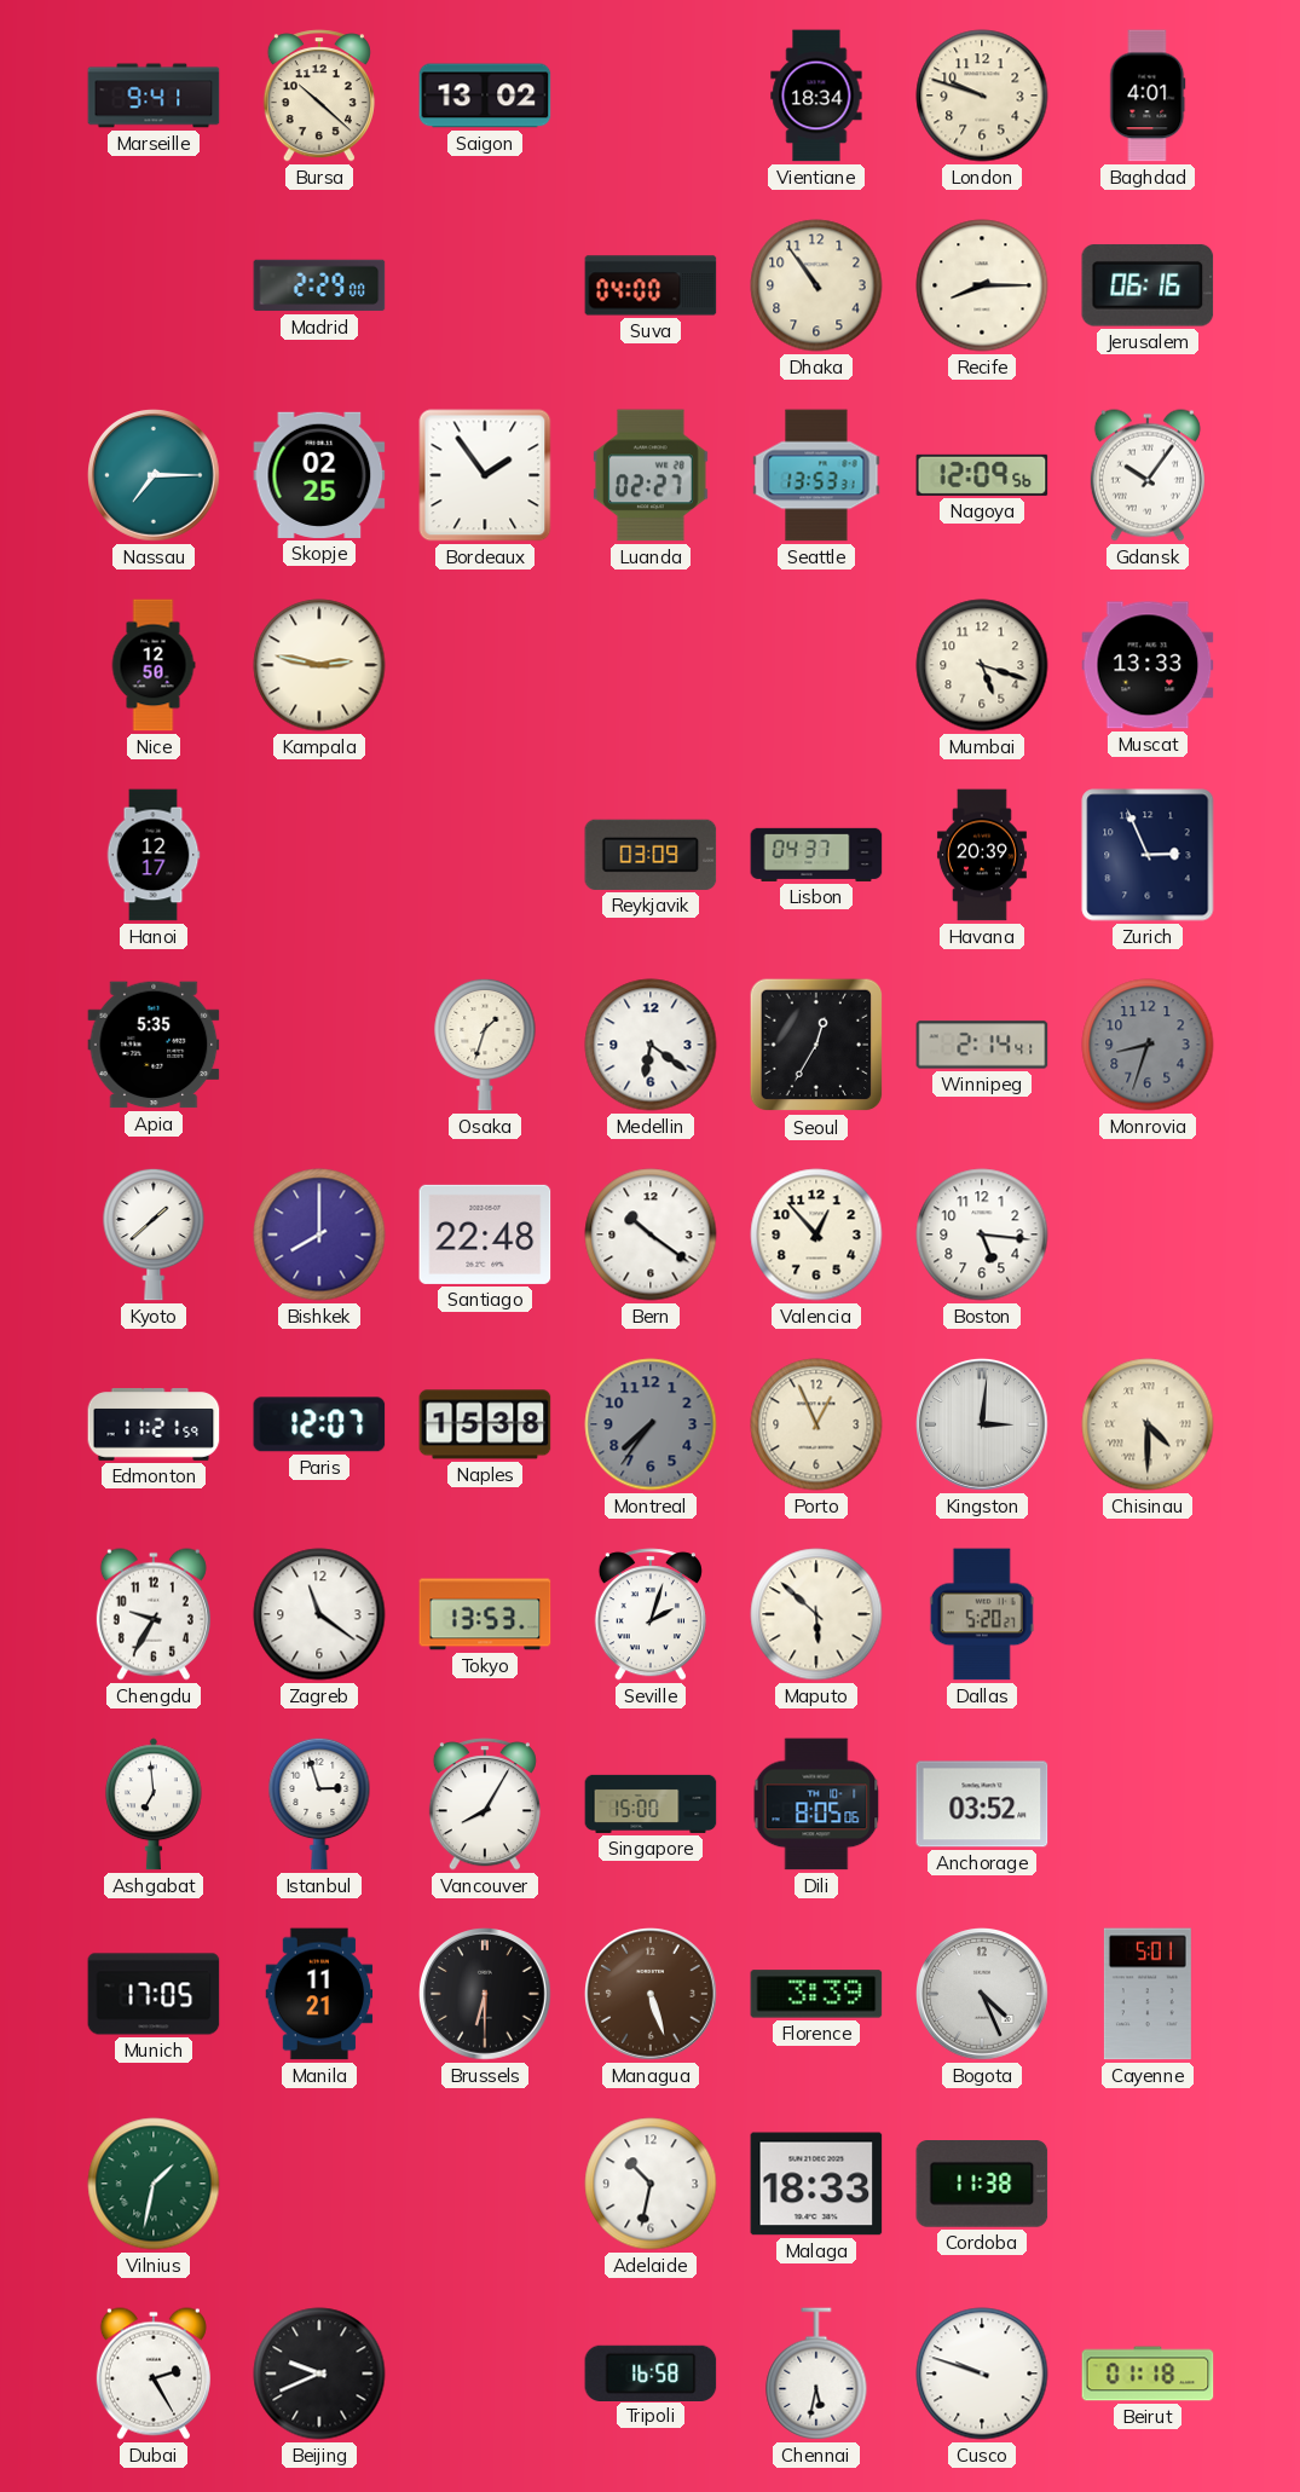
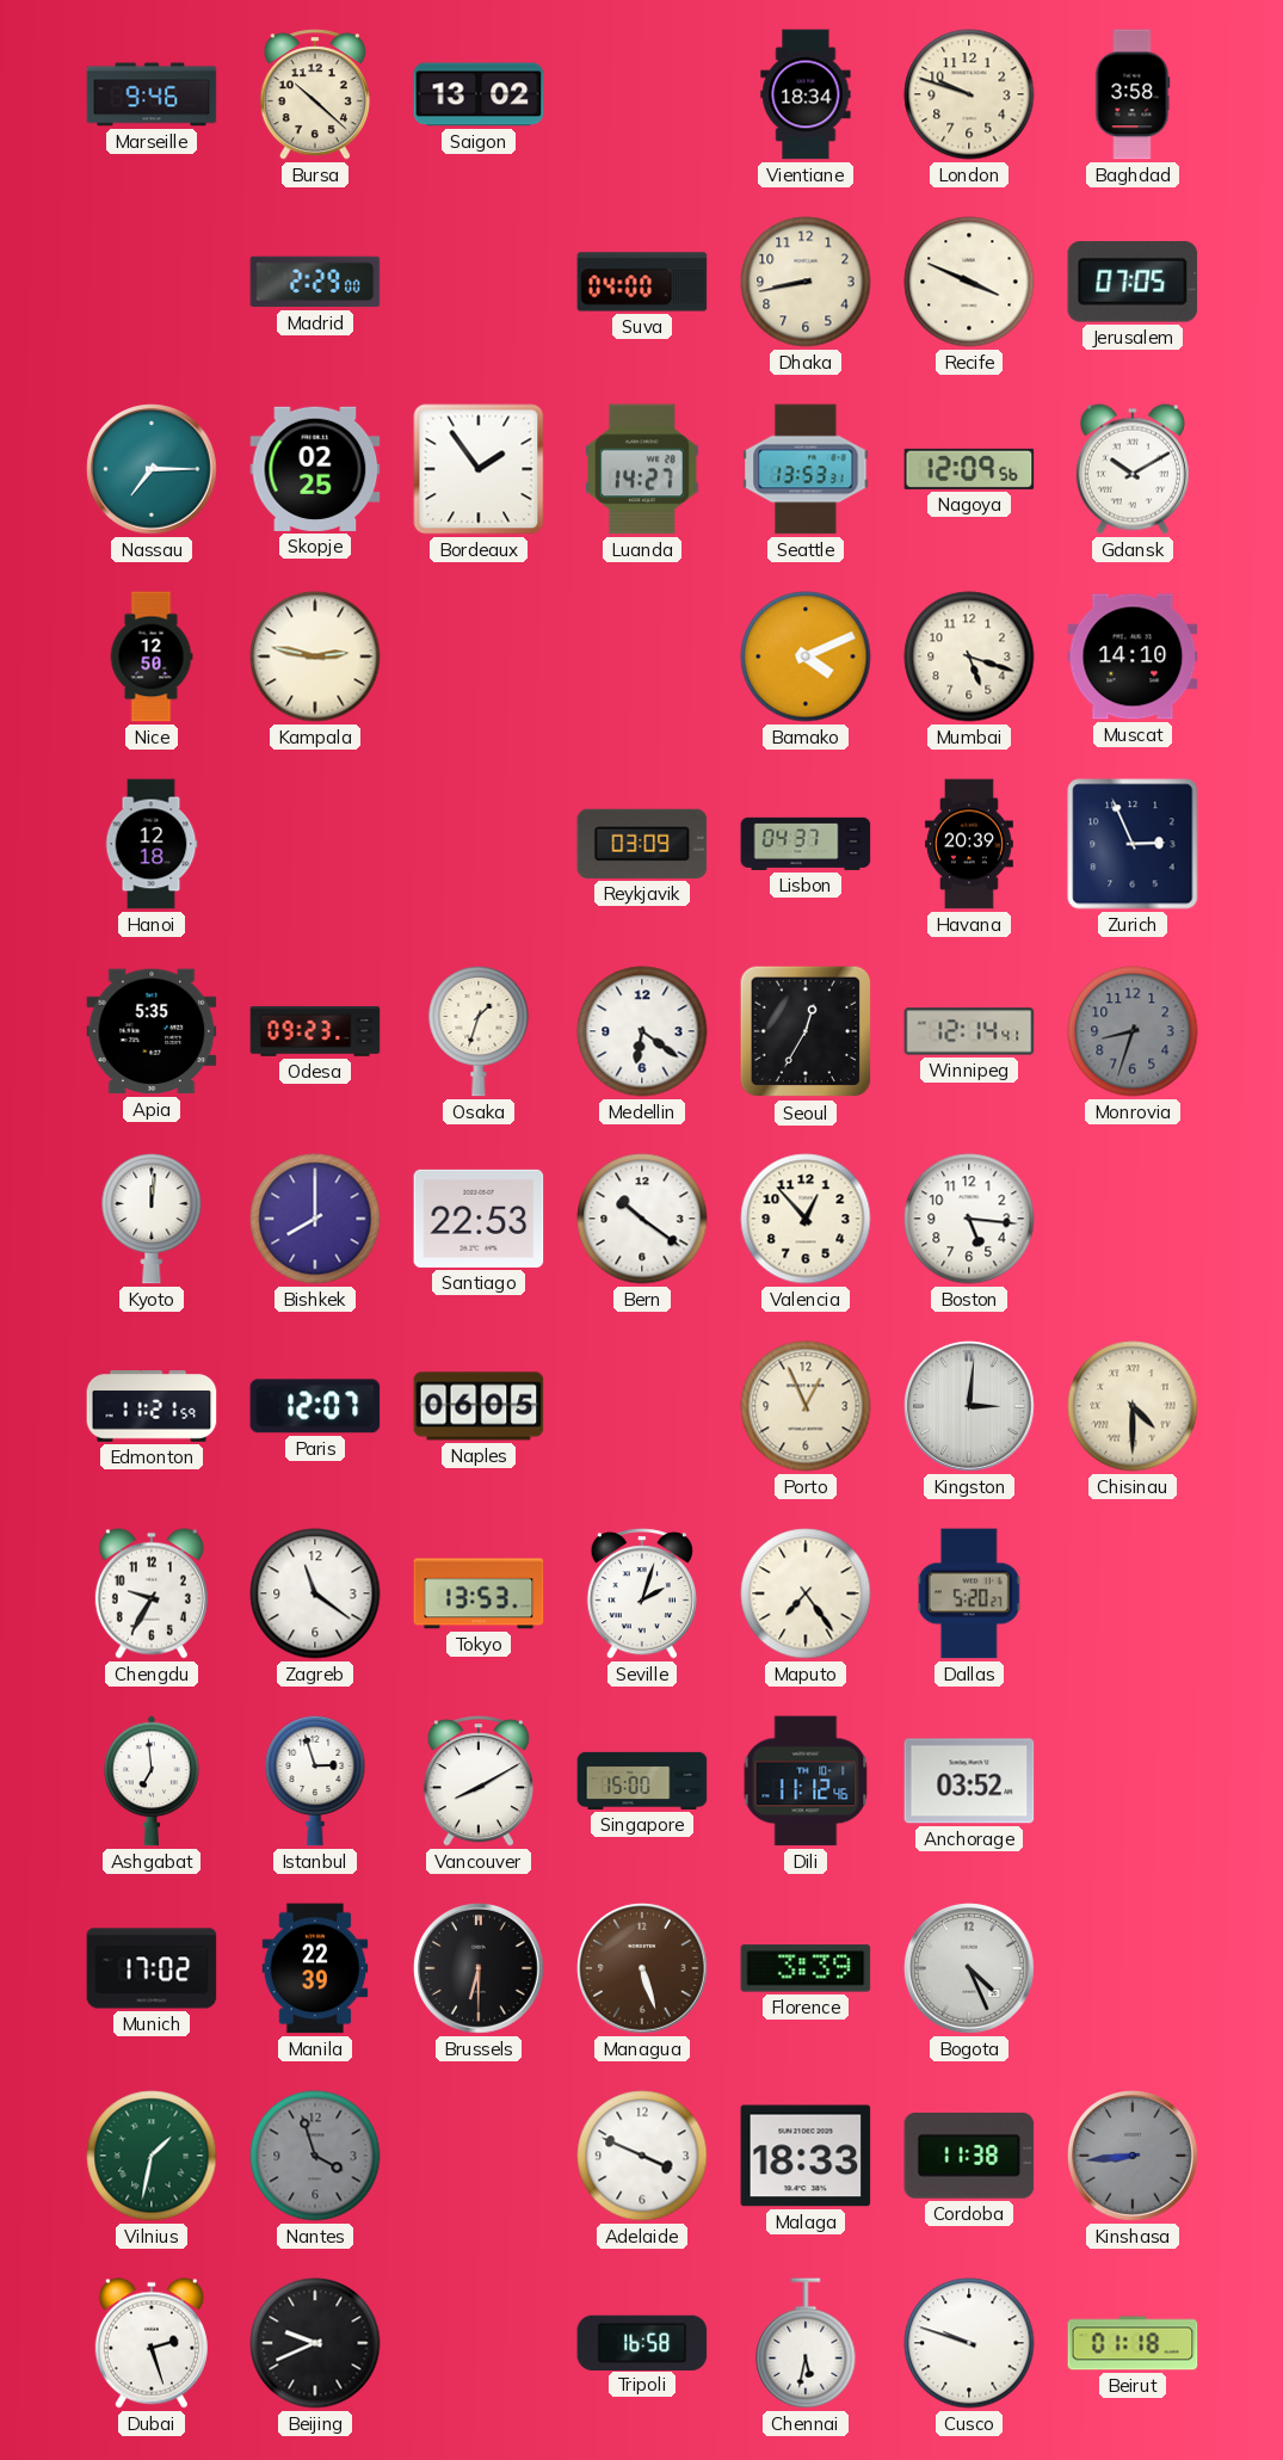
Marseille: 9:41 -> 9:46
Baghdad: 4:01 -> 3:58
Dhaka: 10:54 -> 8:43
Recife: 8:15 -> 3:49
Jerusalem: 06:16 -> 07:05
Luanda: 02:27 -> 14:27
Gdansk: 10:06 -> 10:10
Bamako: none -> 4:11
Muscat: 13:33 -> 14:10
Hanoi: 12:17 -> 12:18
Odesa: none -> 09:23
Winnipeg: 2:14 -> 12:14
Kyoto: 1:38 -> 12:01
Santiago: 22:48 -> 22:53
Naples: 15:38 -> 06:05
Montreal: 7:36 -> none
Maputo: 5:52 -> 7:24
Vancouver: 8:05 -> 8:10
Dili: 8:05 -> 11:12
Munich: 17:05 -> 17:02
Manila: 11:21 -> 22:39
Cayenne: 5:01 -> none
Nantes: none -> 3:57
Adelaide: 10:32 -> 3:49
Kinshasa: none -> 8:44
Dubai: 2:25 -> 2:27
